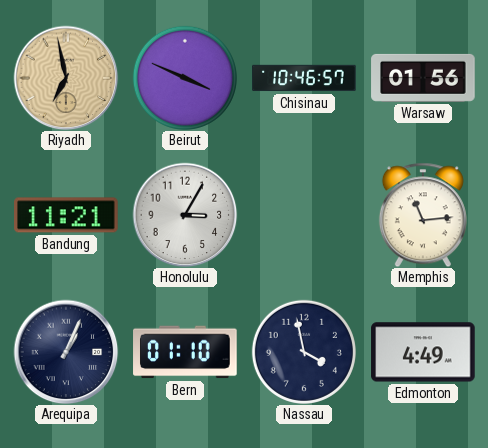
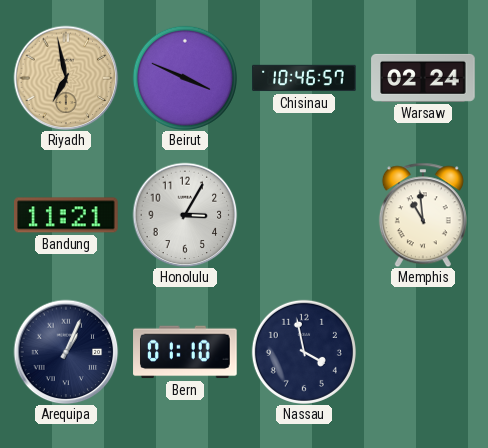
Warsaw: 01:56 -> 02:24
Memphis: 11:14 -> 10:59
Edmonton: 4:49 -> none
